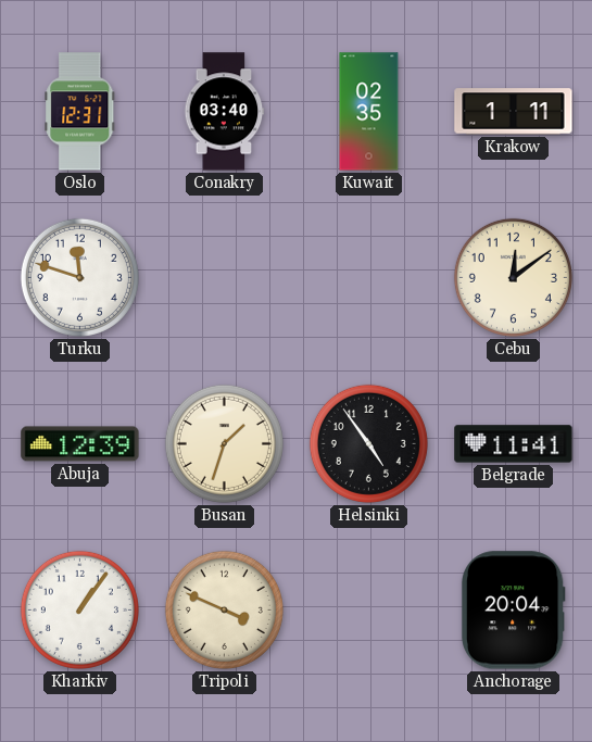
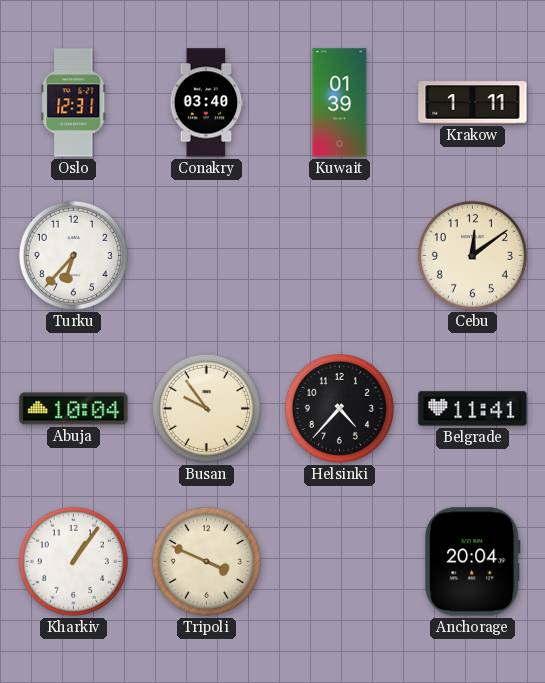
Kuwait: 02:35 -> 01:39
Turku: 11:48 -> 6:37
Abuja: 12:39 -> 10:04
Busan: 1:33 -> 9:54
Helsinki: 4:54 -> 4:37
